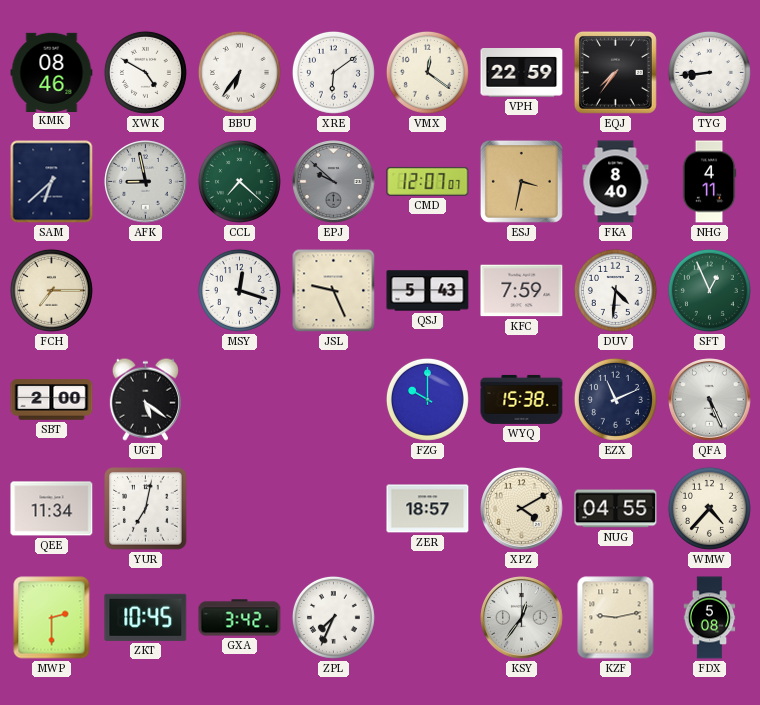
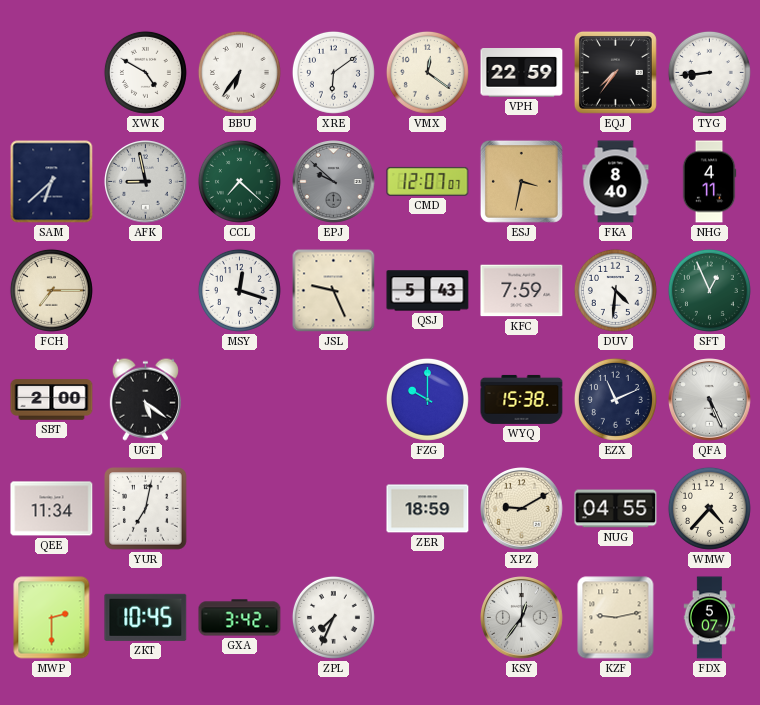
KMK: 08:46 -> none
ZER: 18:57 -> 18:59
XPZ: 4:10 -> 9:10
FDX: 5:08 -> 5:07
